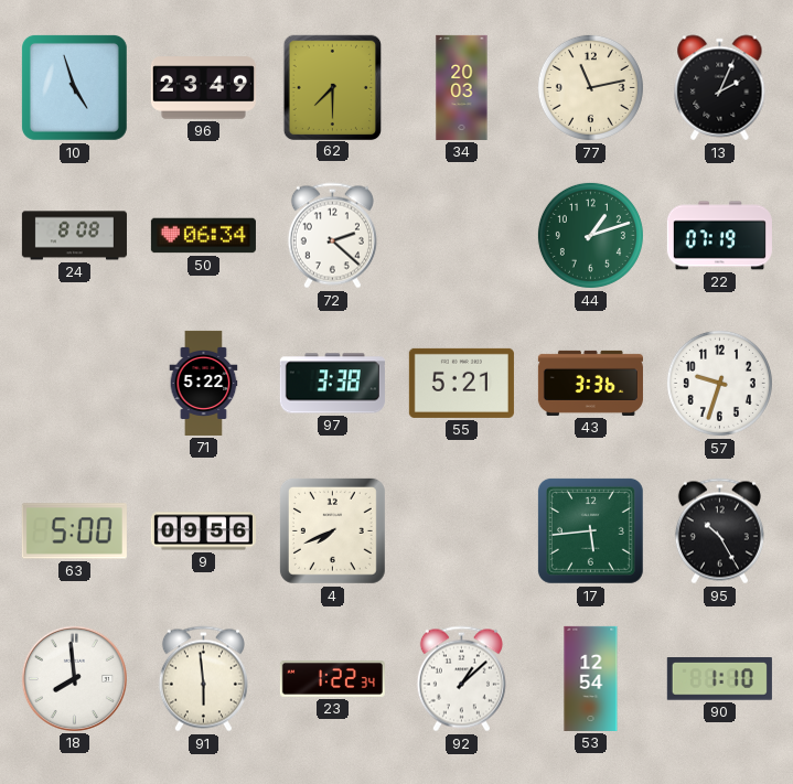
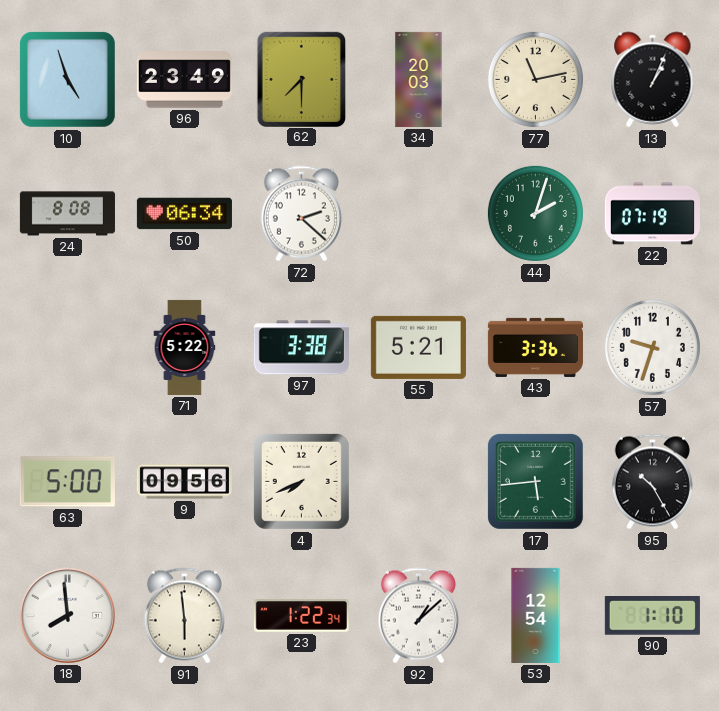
13: 2:04 -> 1:04
44: 1:12 -> 2:03
